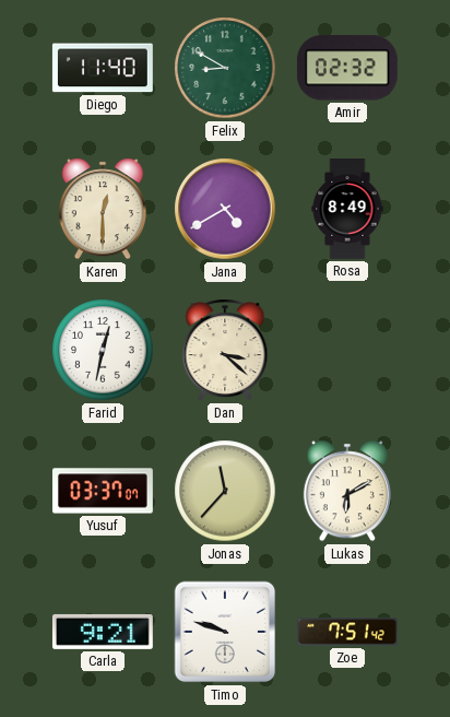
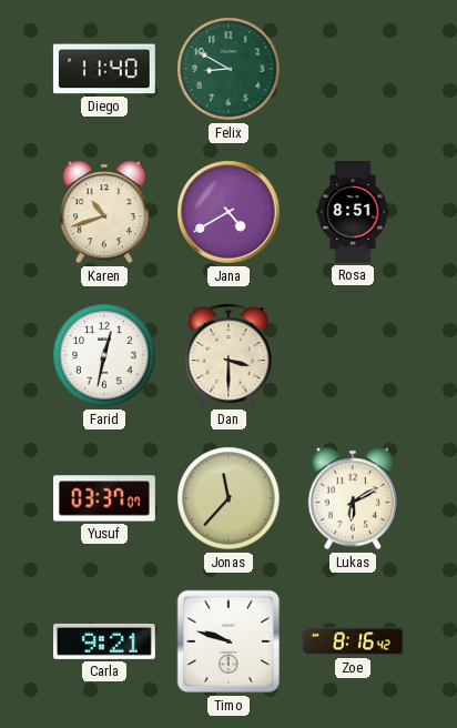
Amir: 02:32 -> none
Karen: 12:30 -> 10:42
Rosa: 8:49 -> 8:51
Dan: 3:22 -> 3:30
Zoe: 7:51 -> 8:16
